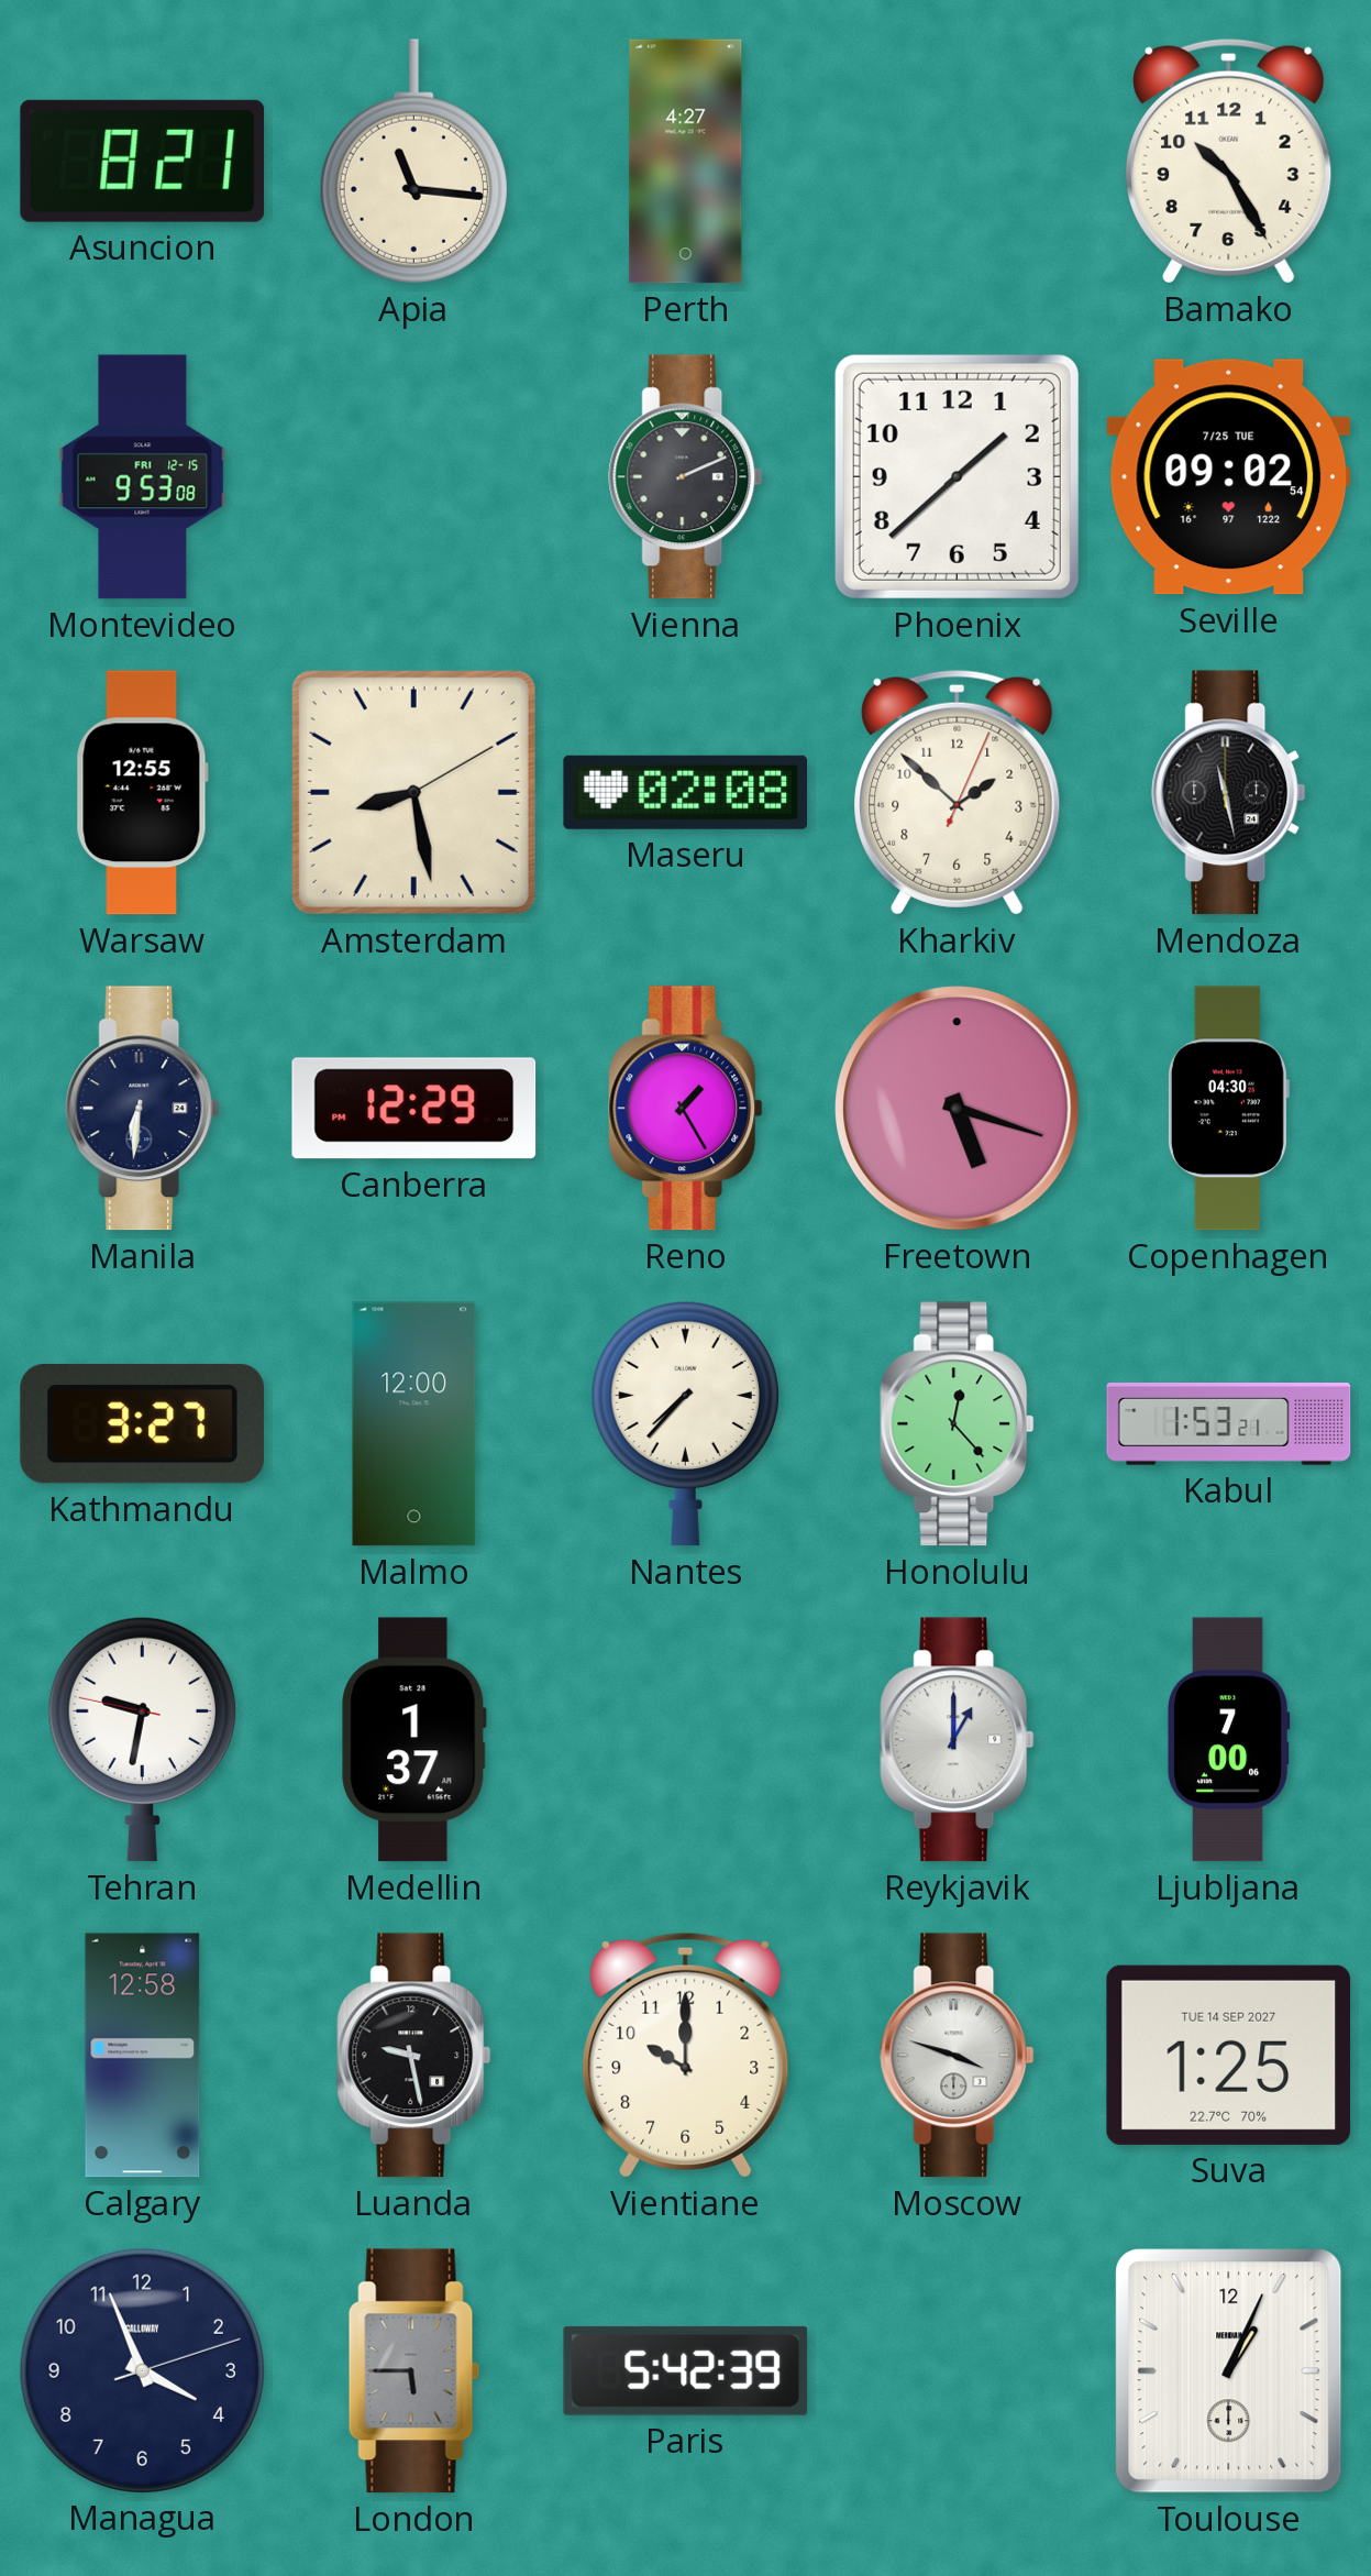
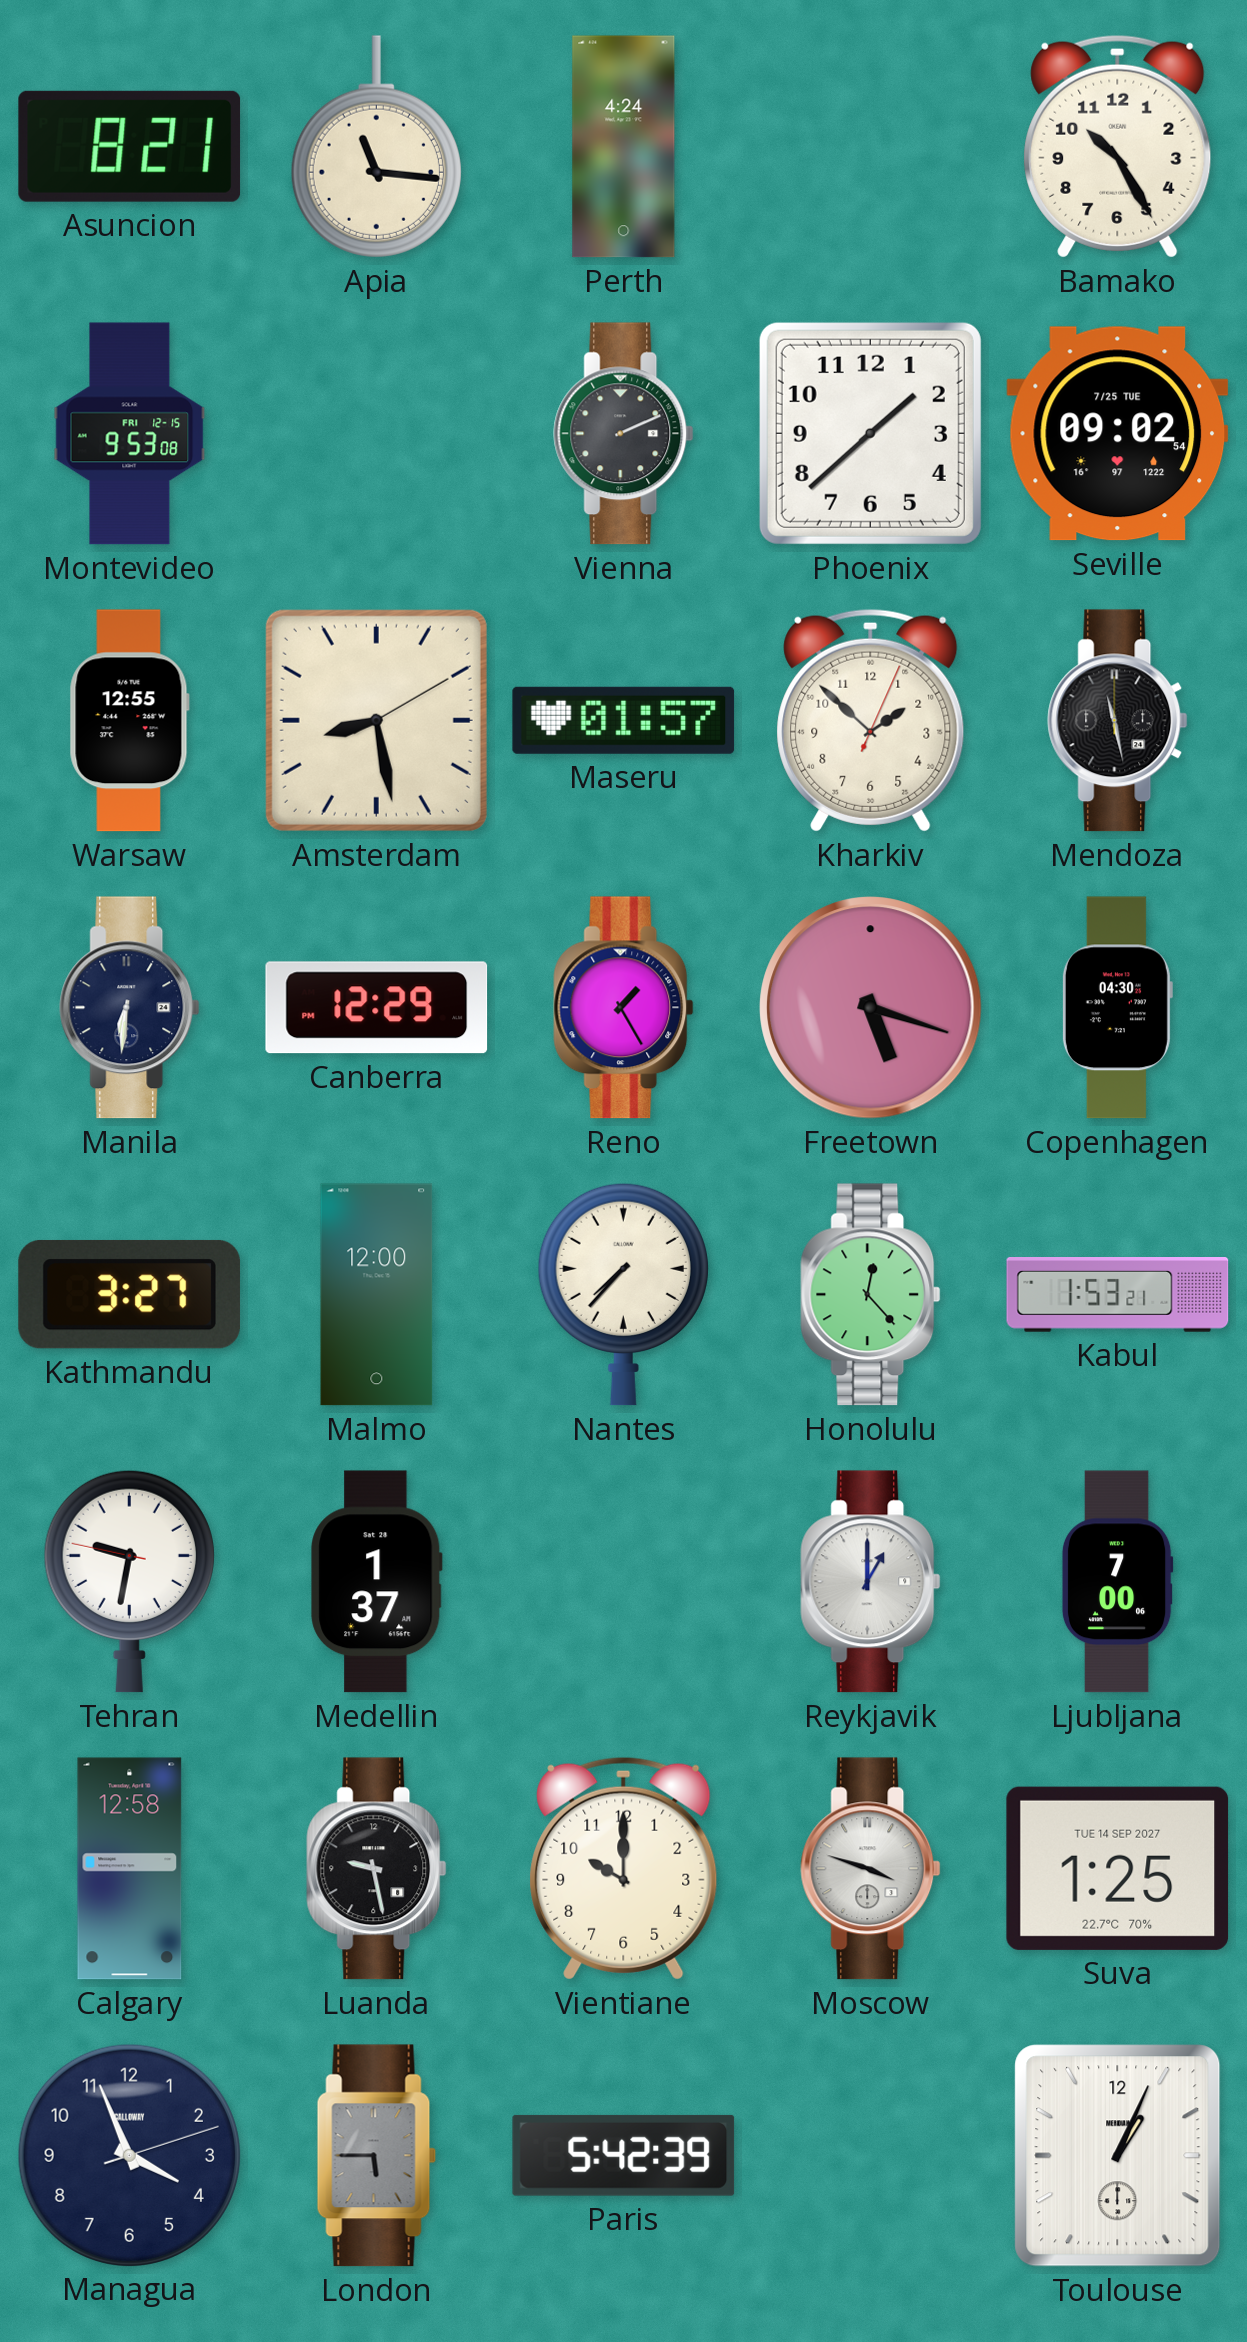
Perth: 4:27 -> 4:24
Maseru: 02:08 -> 01:57
